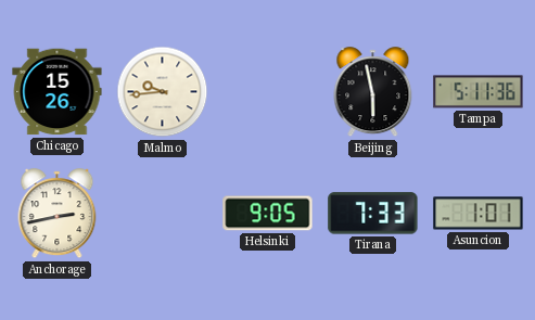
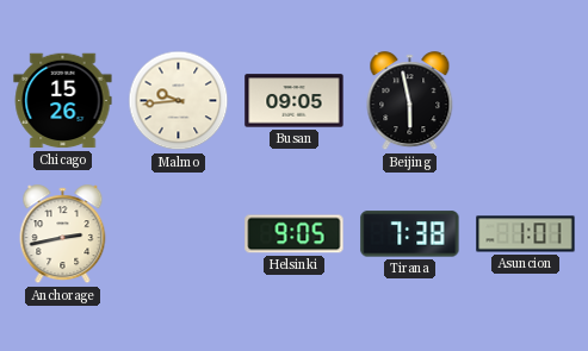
Busan: none -> 09:05
Tampa: 5:11 -> none
Tirana: 7:33 -> 7:38
